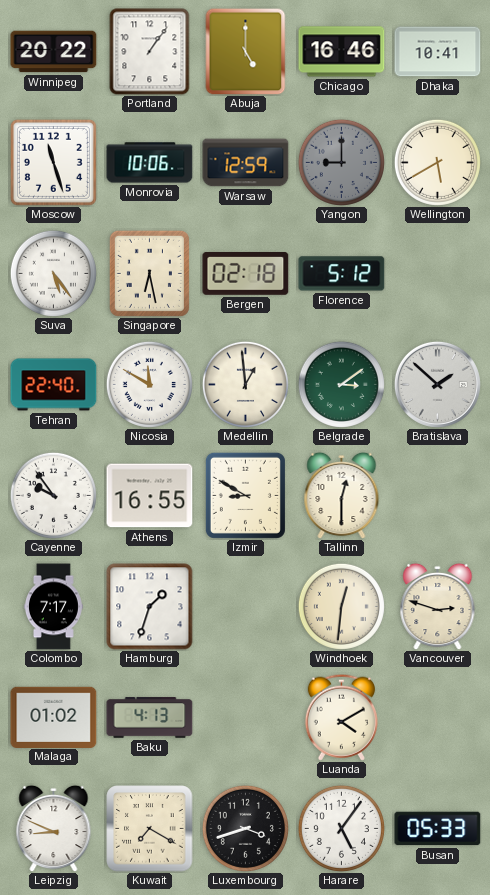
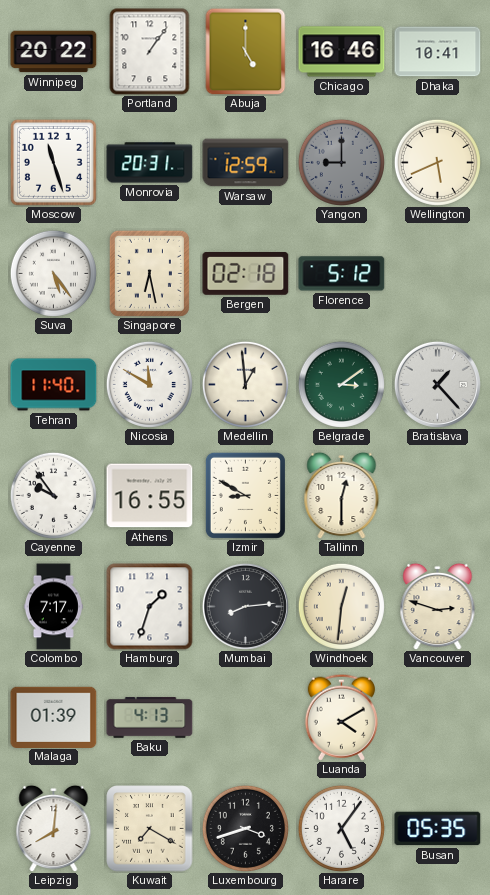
Monrovia: 10:06 -> 20:31
Wellington: 5:40 -> 5:41
Tehran: 22:40 -> 11:40
Bratislava: 1:52 -> 1:23
Mumbai: none -> 8:14
Malaga: 01:02 -> 01:39
Leipzig: 8:49 -> 8:01
Busan: 05:33 -> 05:35
